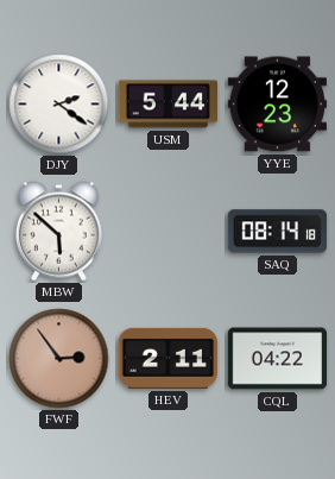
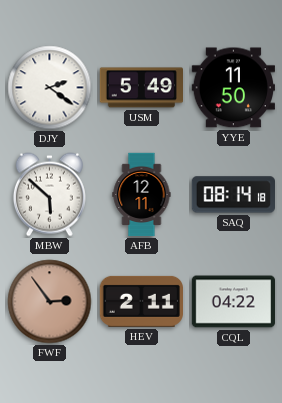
USM: 5:44 -> 5:49
YYE: 12:23 -> 11:50
AFB: none -> 12:11
